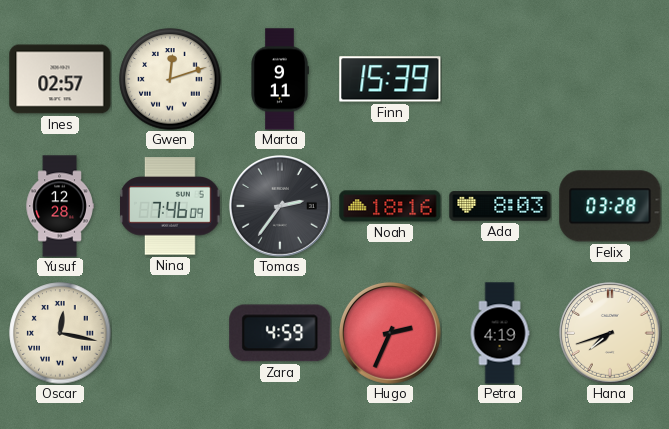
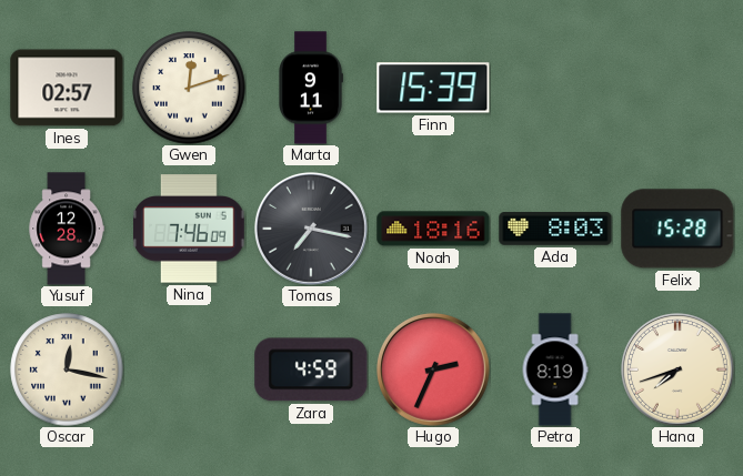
Tomas: 2:36 -> 7:17
Felix: 03:28 -> 15:28
Petra: 4:19 -> 8:19
